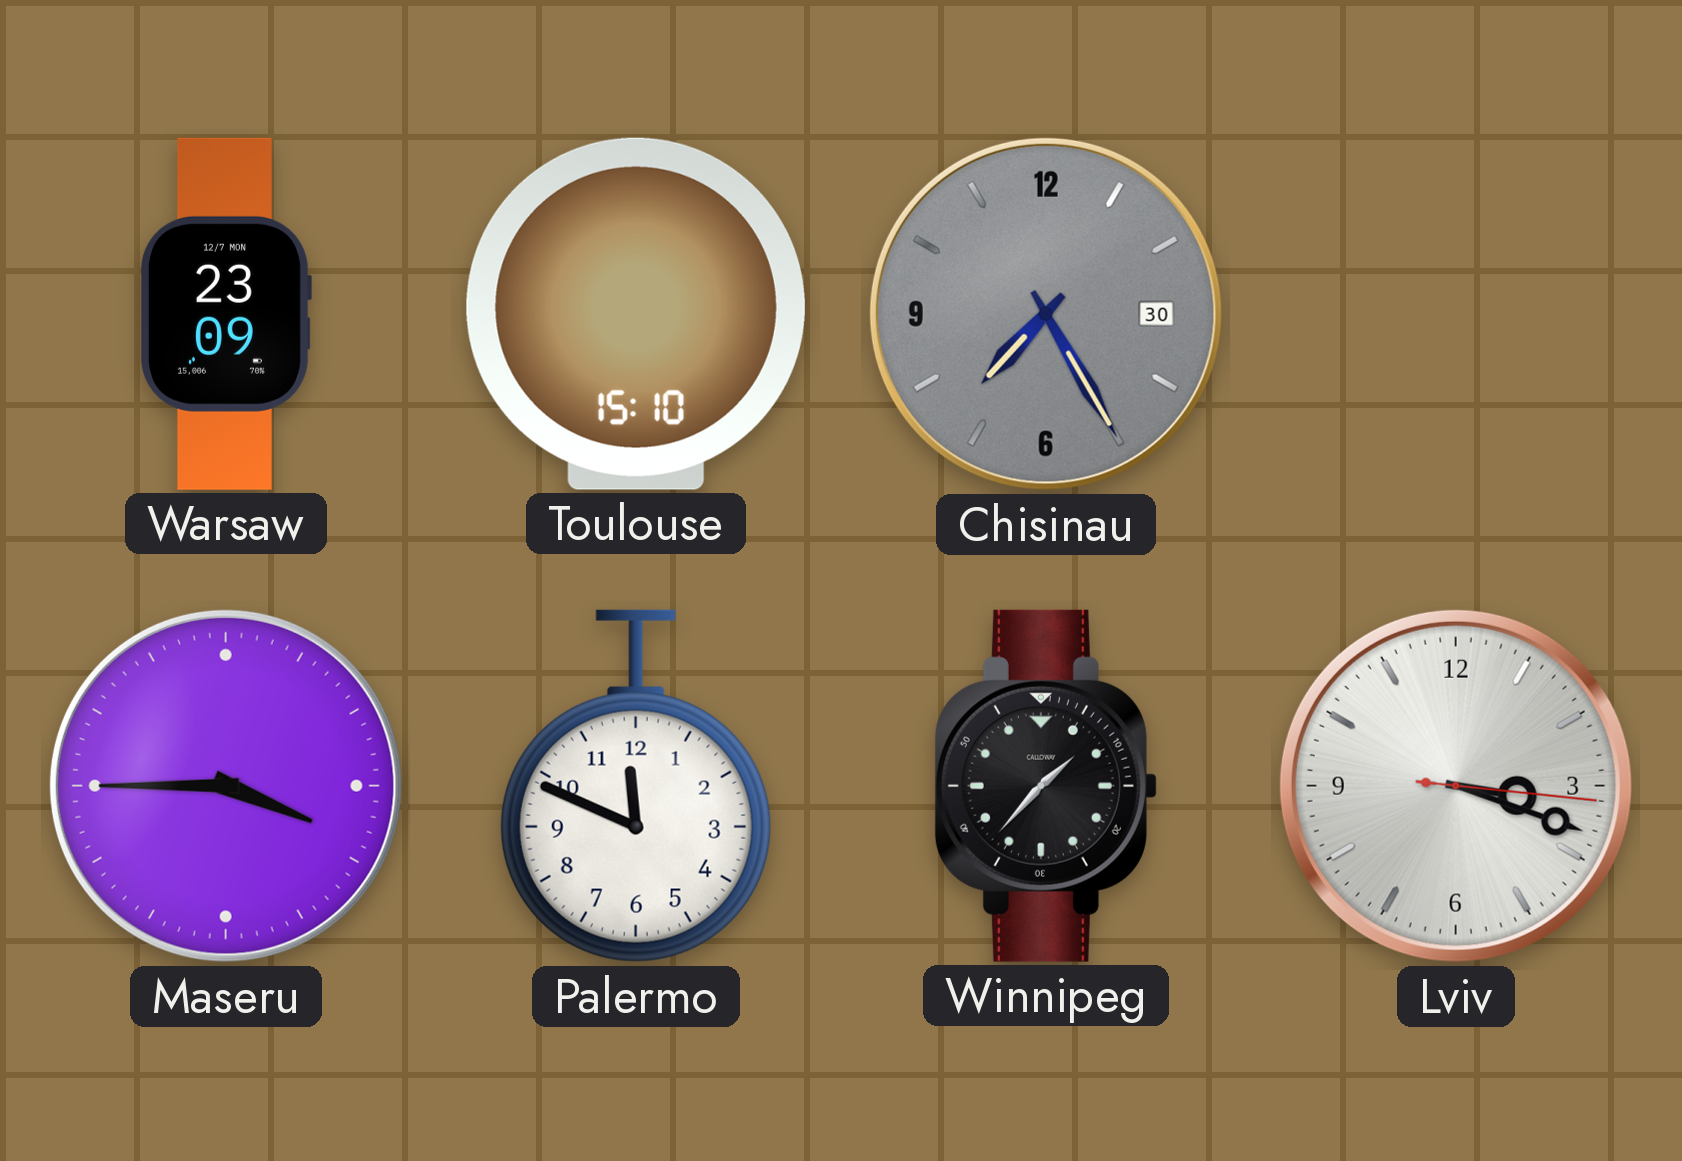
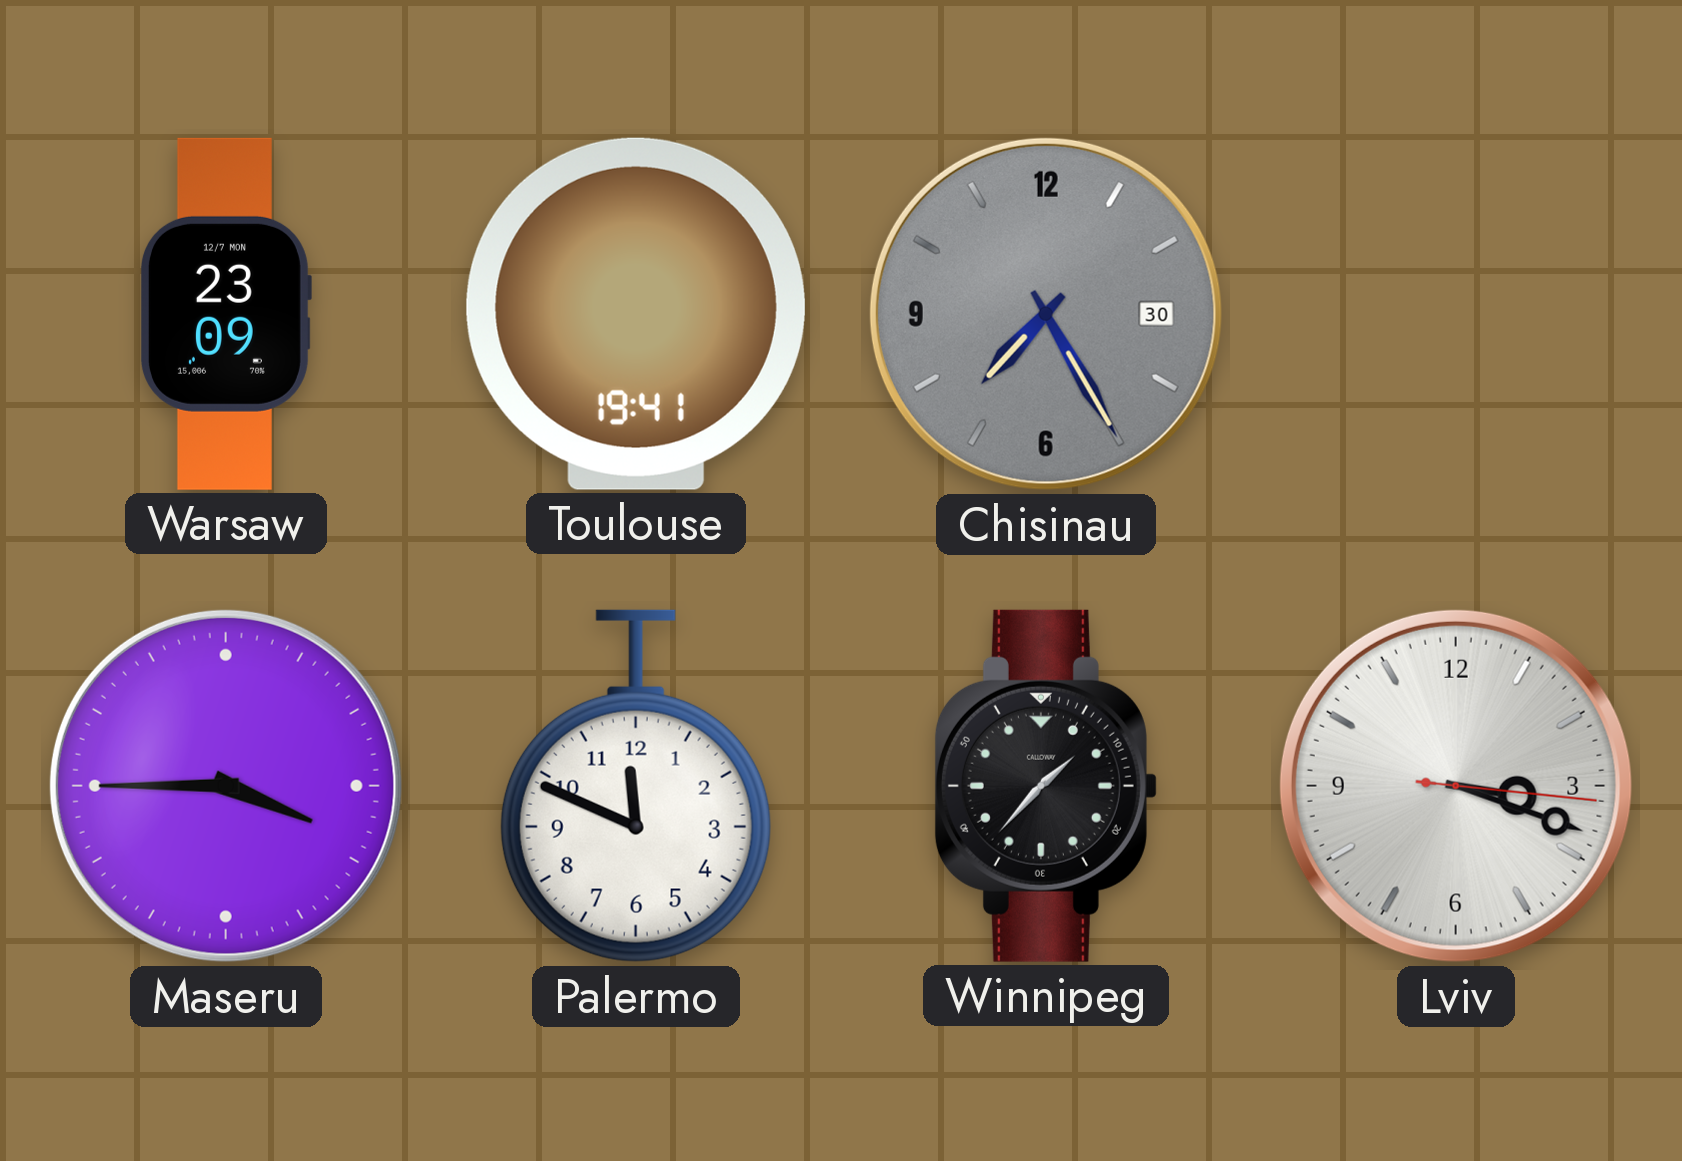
Toulouse: 15:10 -> 19:41
